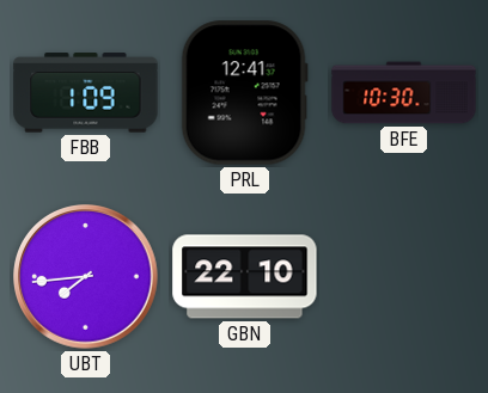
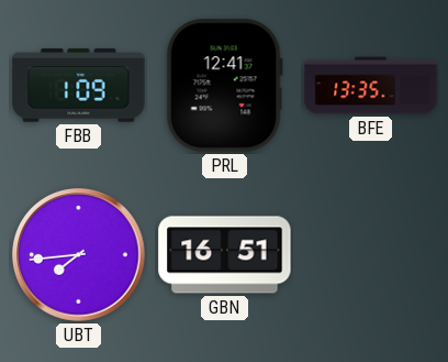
BFE: 10:30 -> 13:35
GBN: 22:10 -> 16:51
